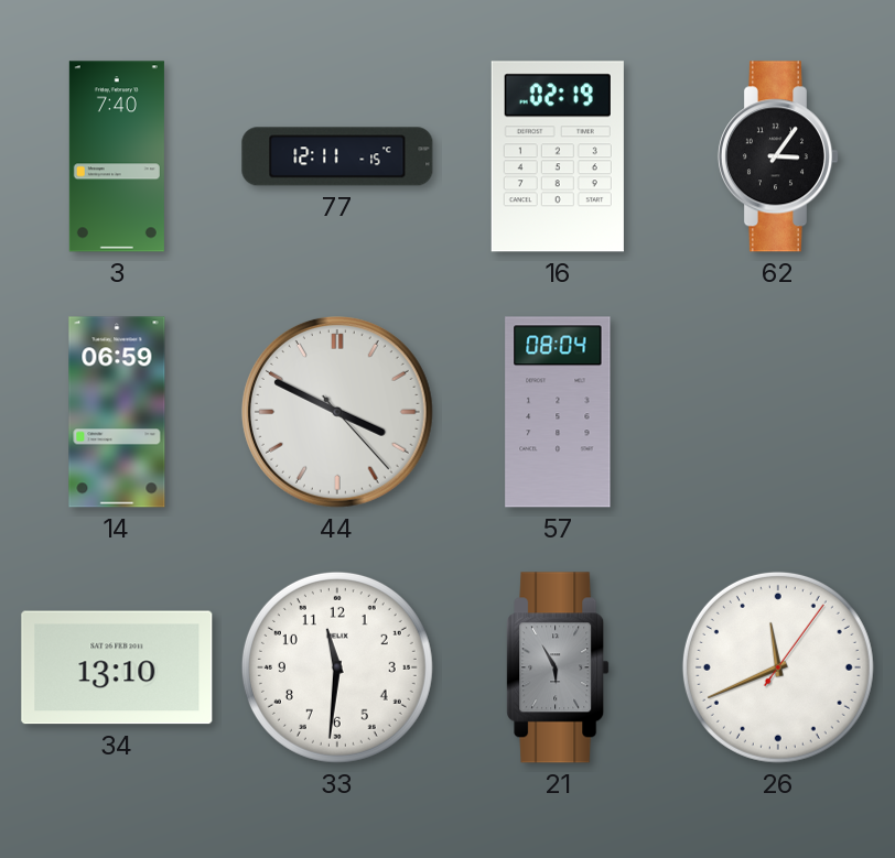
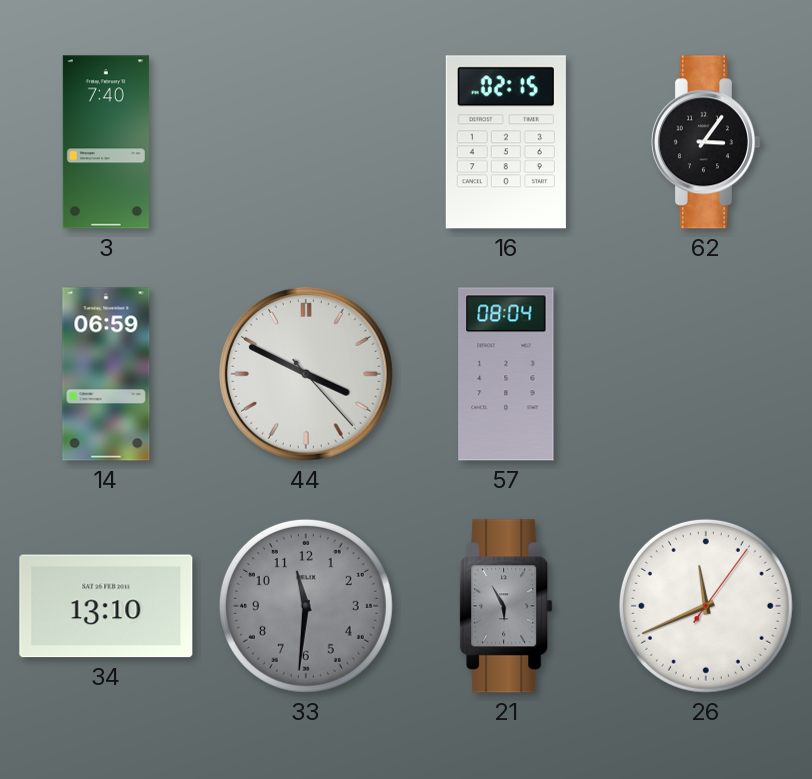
77: 12:11 -> none
16: 02:19 -> 02:15
33 dial: white -> grey
